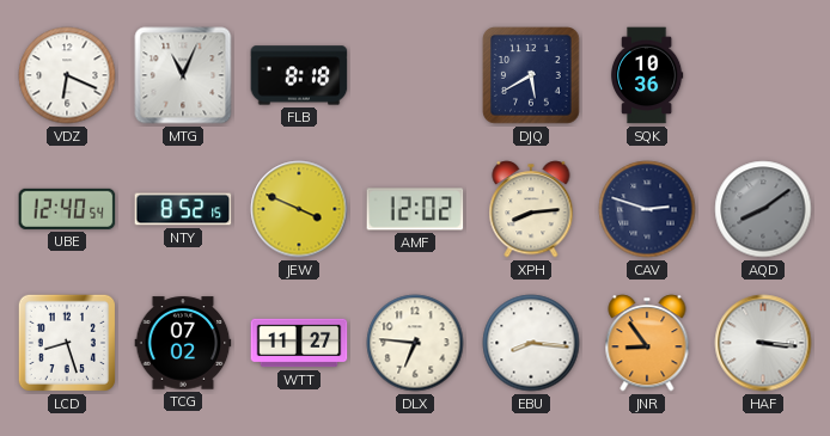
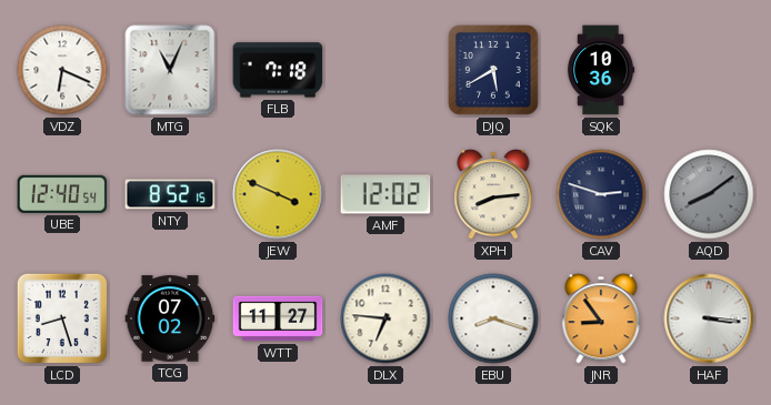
FLB: 8:18 -> 7:18
EBU: 8:16 -> 8:18
